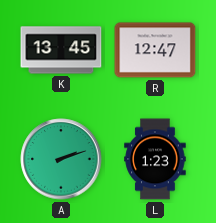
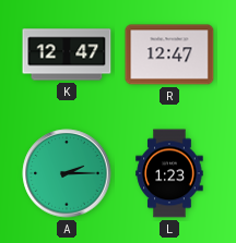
K: 13:45 -> 12:47
A: 2:12 -> 2:15
